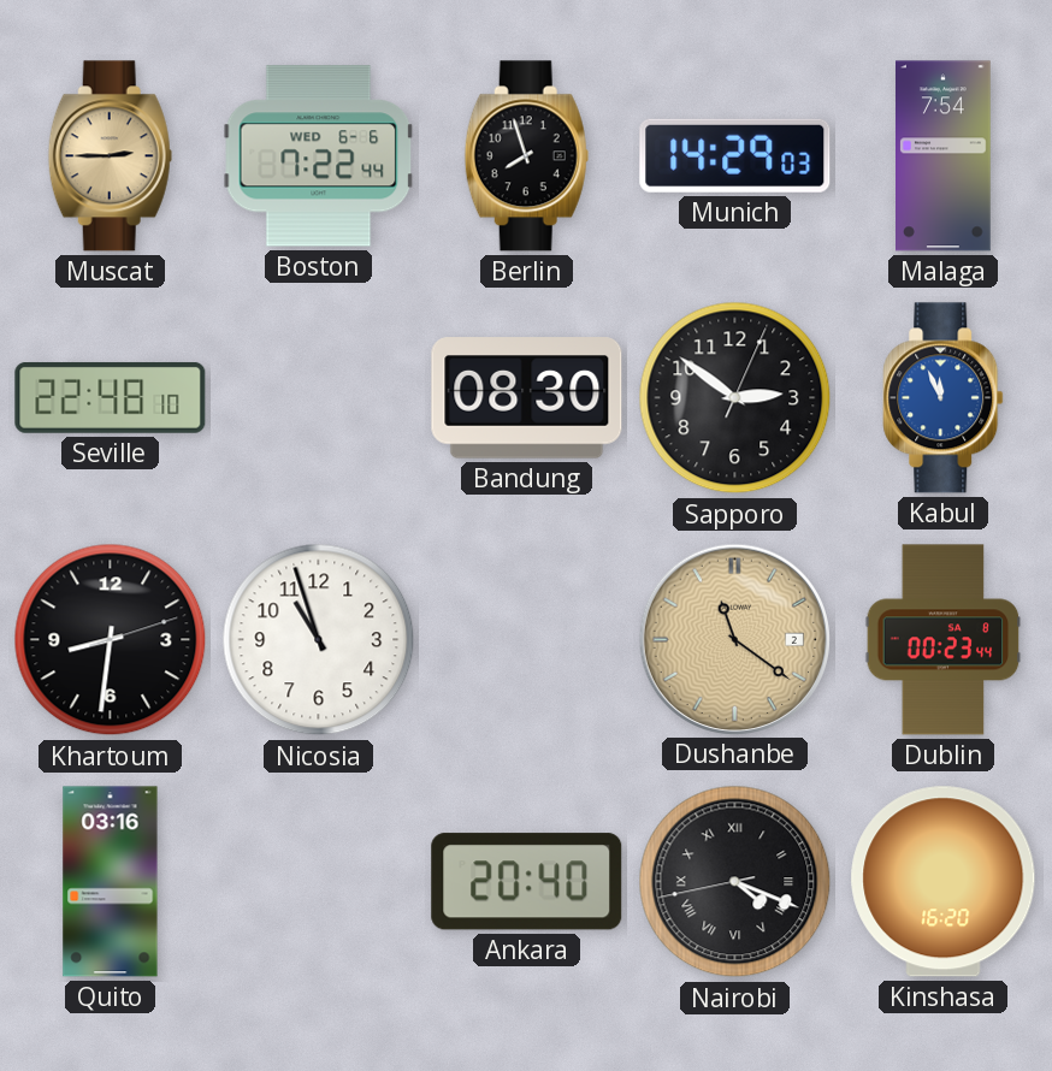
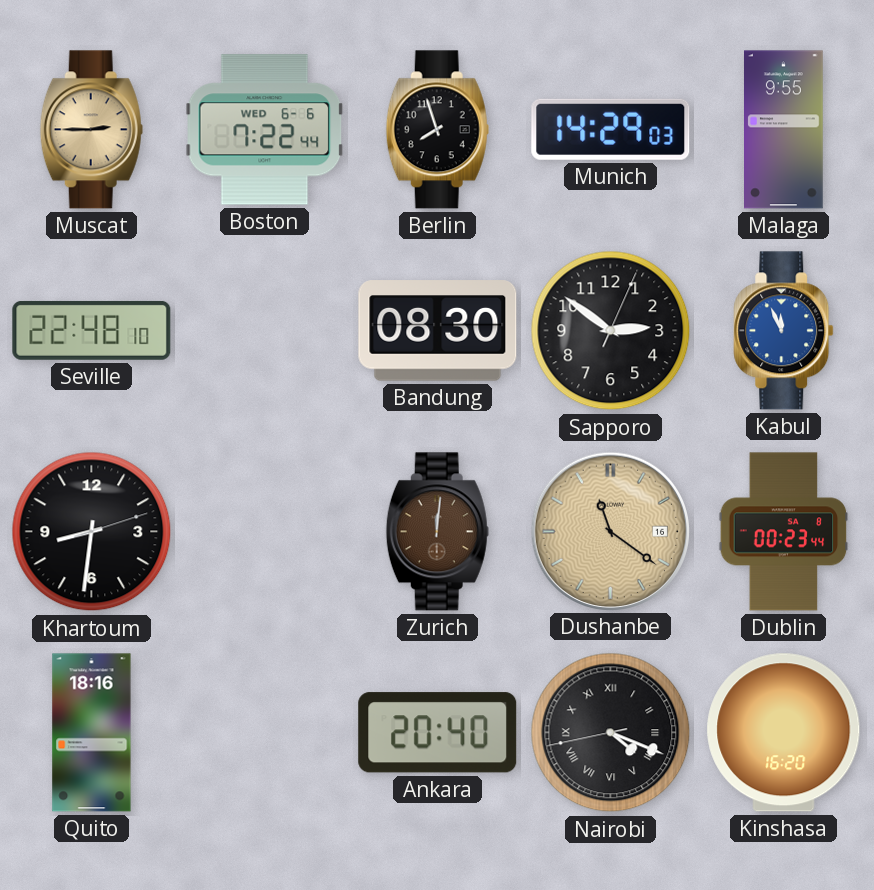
Malaga: 7:54 -> 9:55
Nicosia: 10:57 -> none
Zurich: none -> 12:01
Dushanbe date: 2 -> 16
Quito: 03:16 -> 18:16
